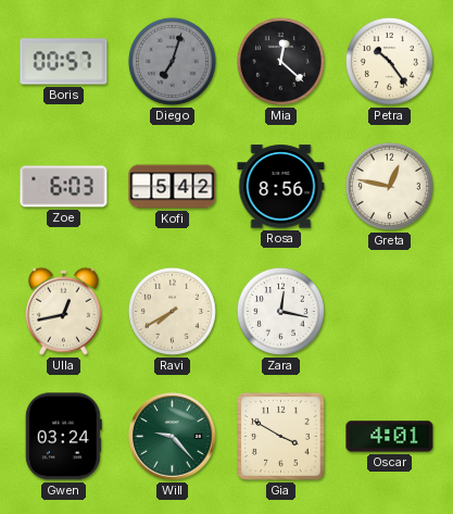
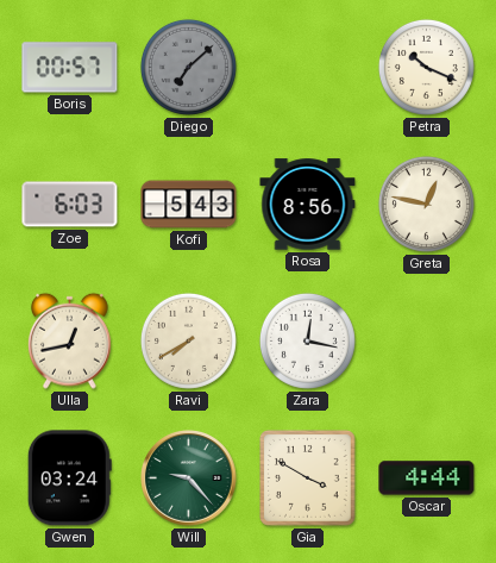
Diego: 7:03 -> 7:08
Mia: 12:22 -> none
Petra: 10:24 -> 10:19
Kofi: 5:42 -> 5:43
Oscar: 4:01 -> 4:44
